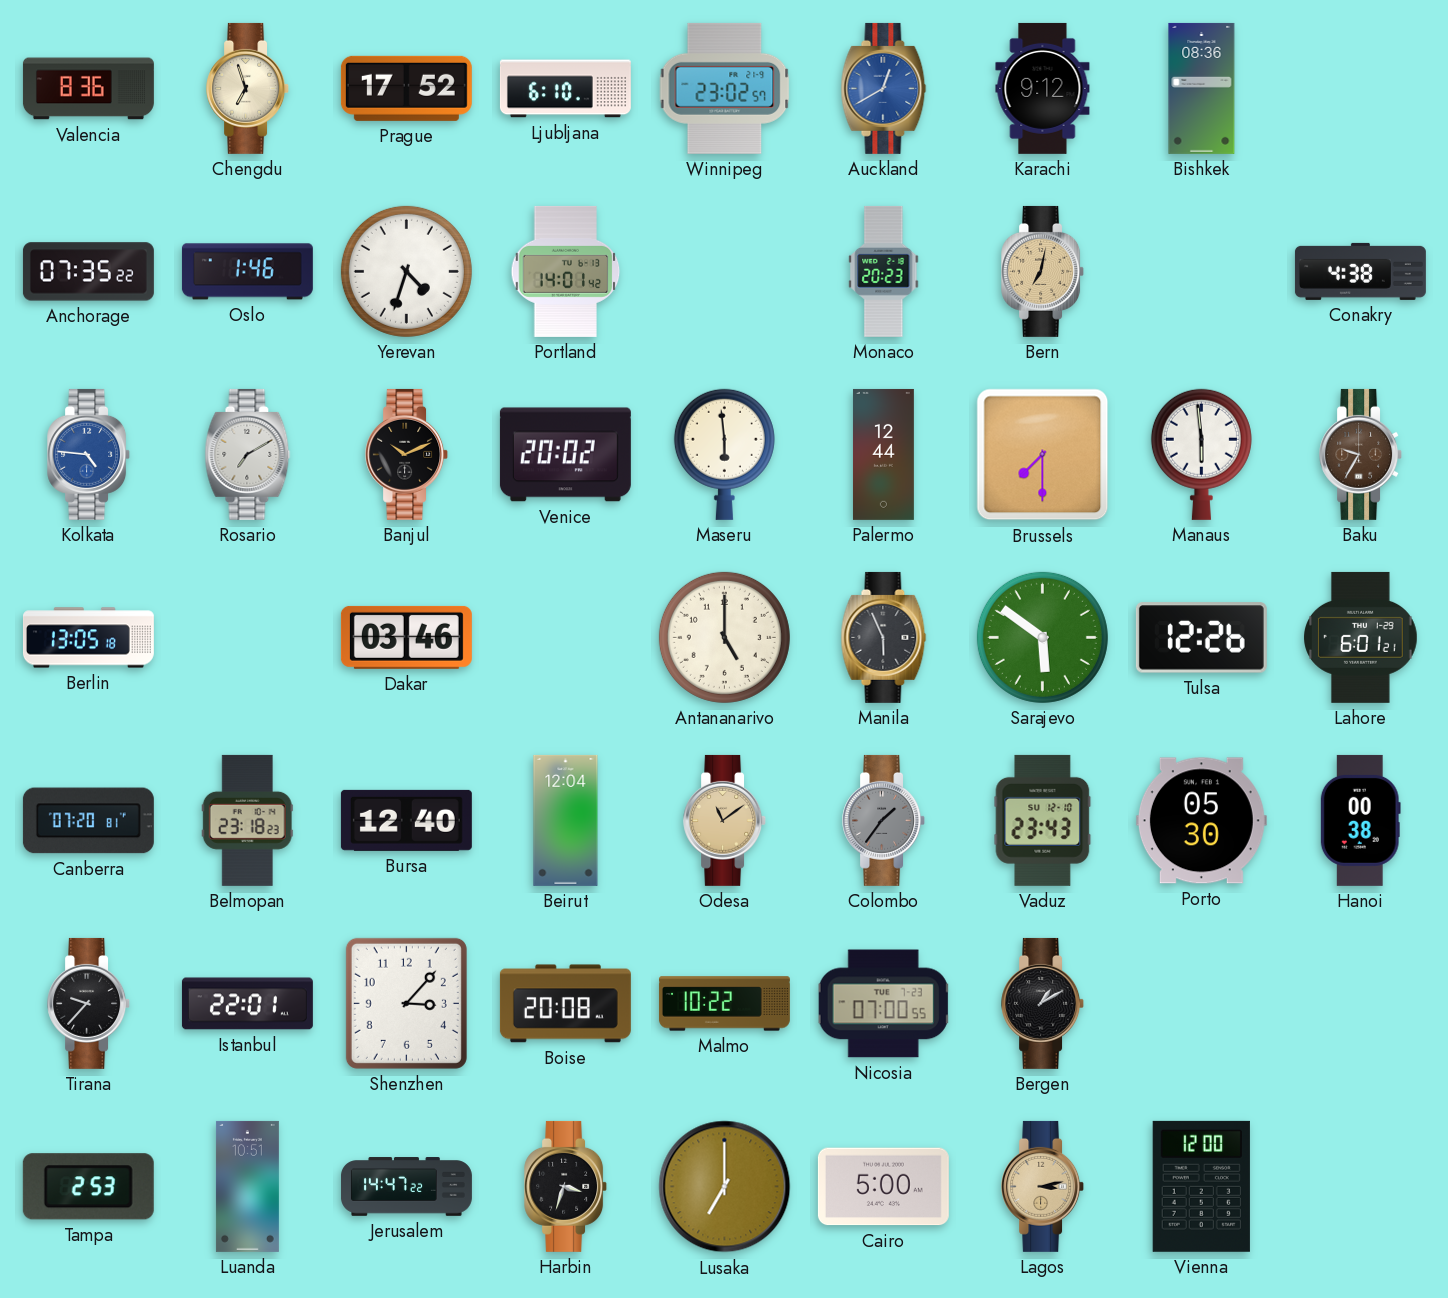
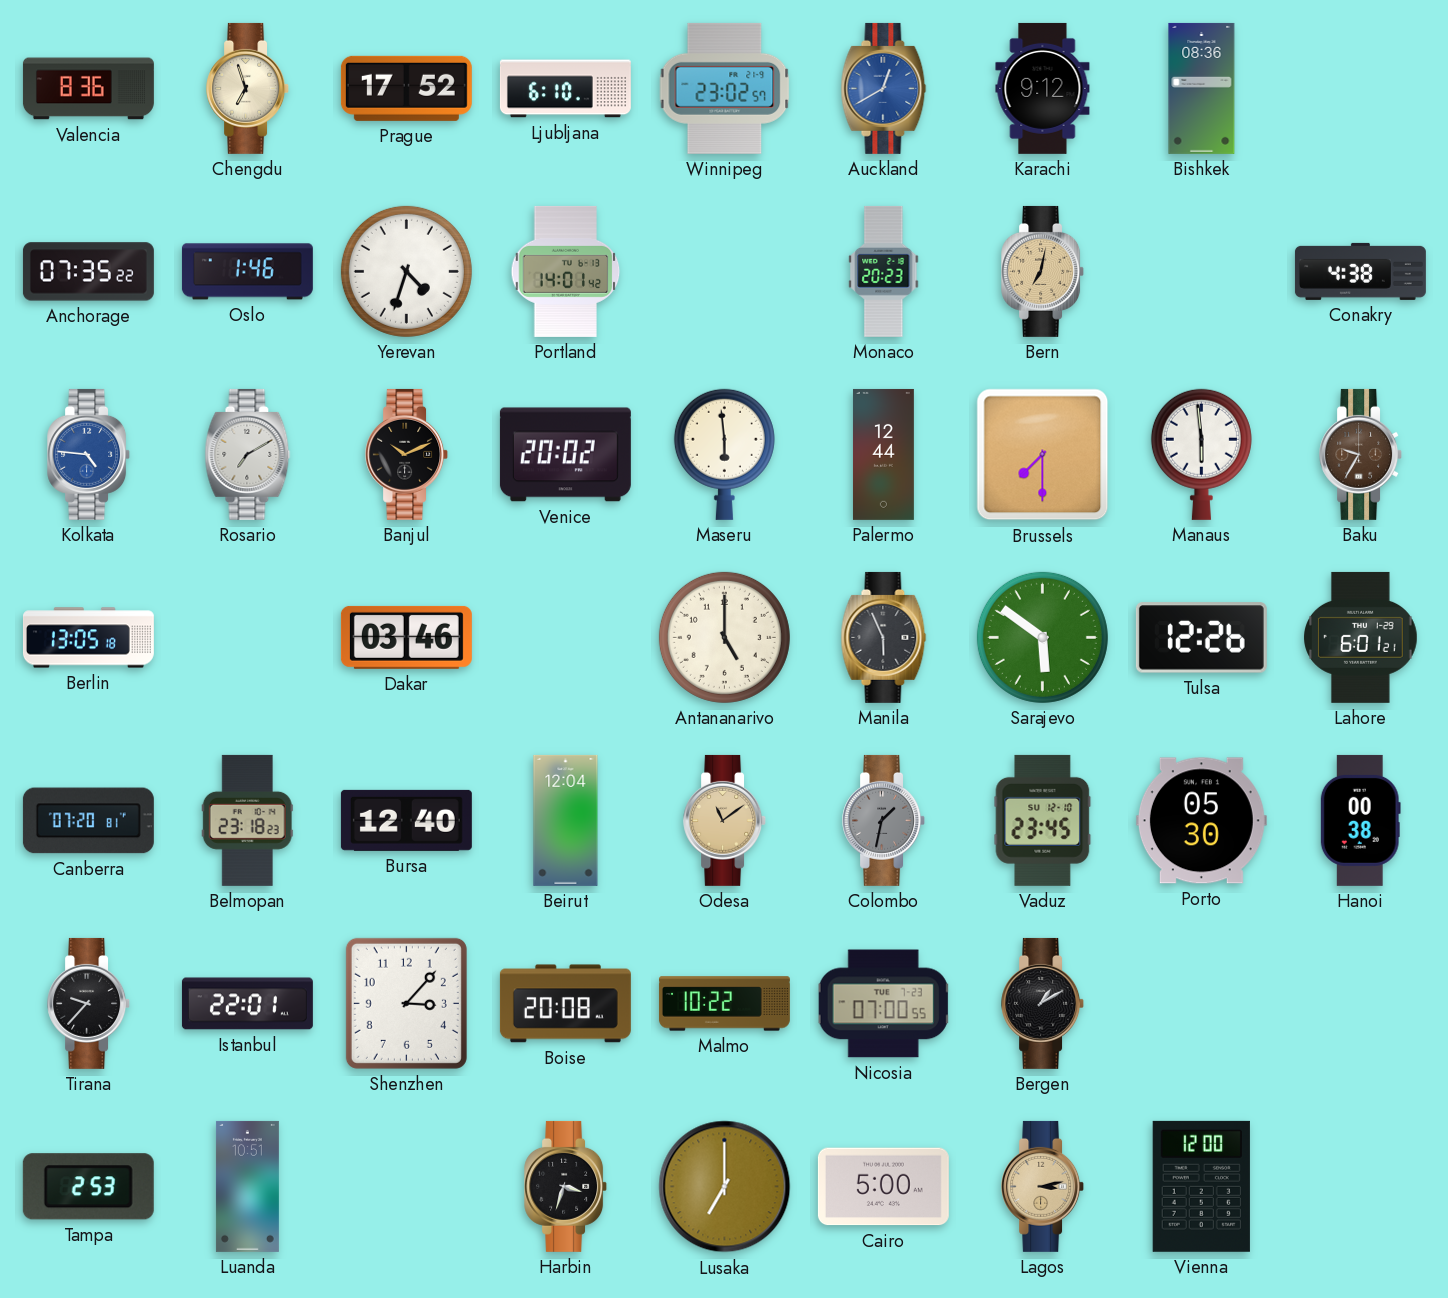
Colombo: 1:36 -> 1:32
Vaduz: 23:43 -> 23:45
Jerusalem: 14:47 -> none
